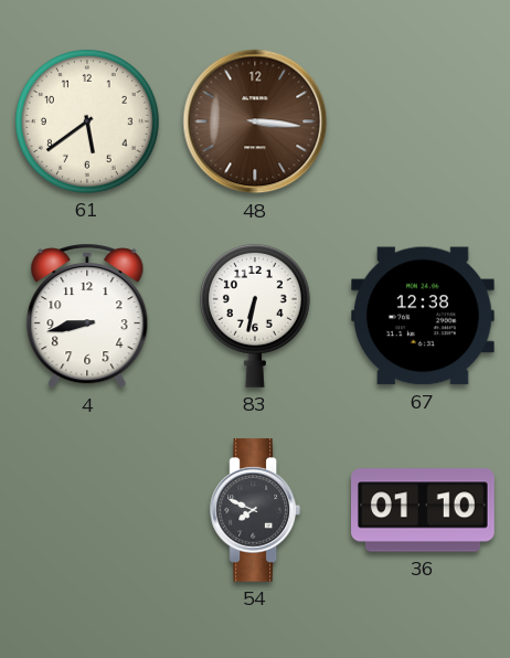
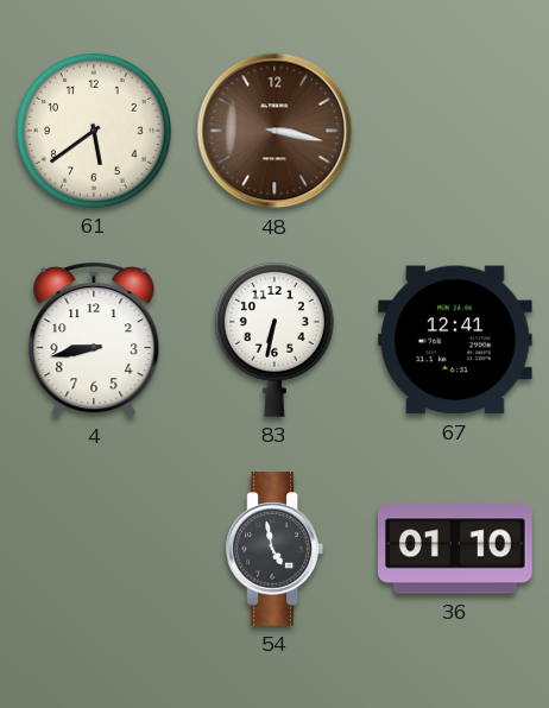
48: 3:16 -> 3:17
67: 12:38 -> 12:41
54: 7:49 -> 4:58
